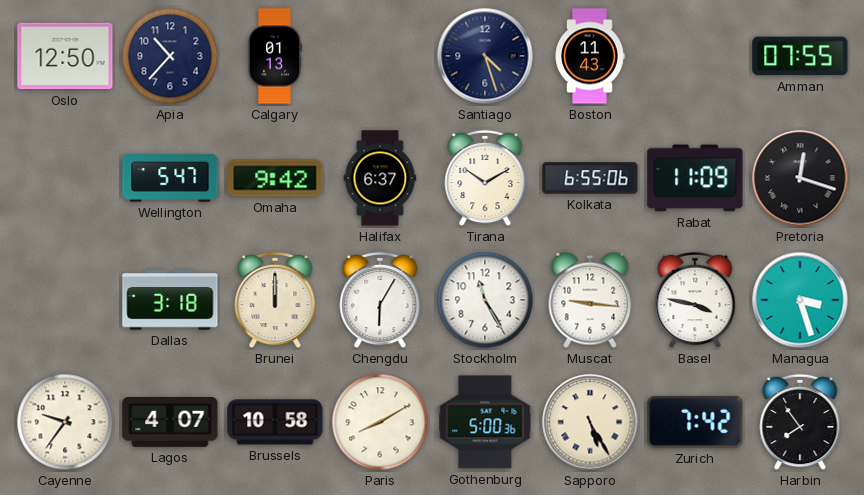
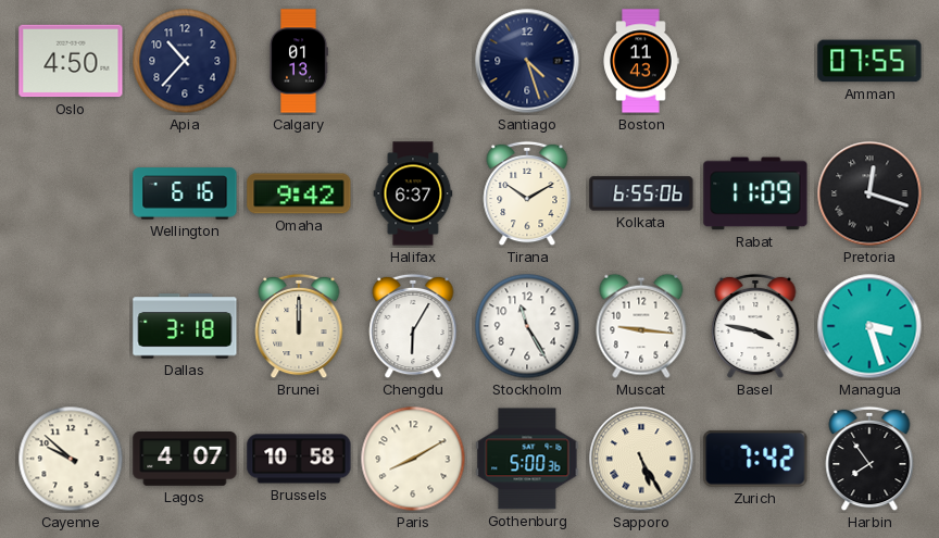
Oslo: 12:50 -> 4:50
Wellington: 5:47 -> 6:16
Cayenne: 9:36 -> 9:52
